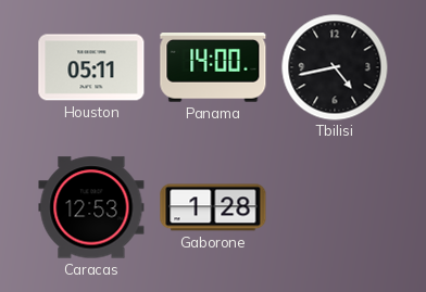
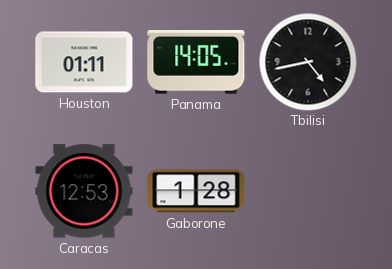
Houston: 05:11 -> 01:11
Panama: 14:00 -> 14:05
